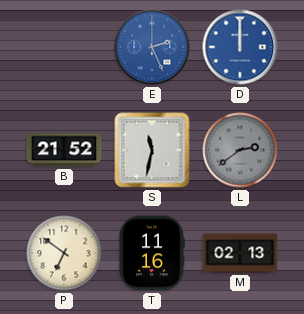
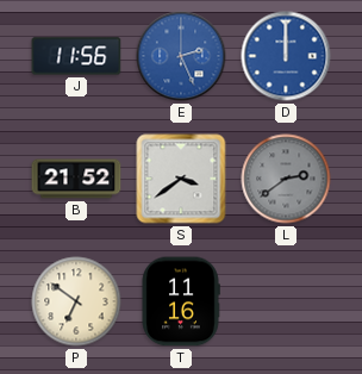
J: none -> 11:56
S: 11:32 -> 3:39
M: 02:13 -> none
